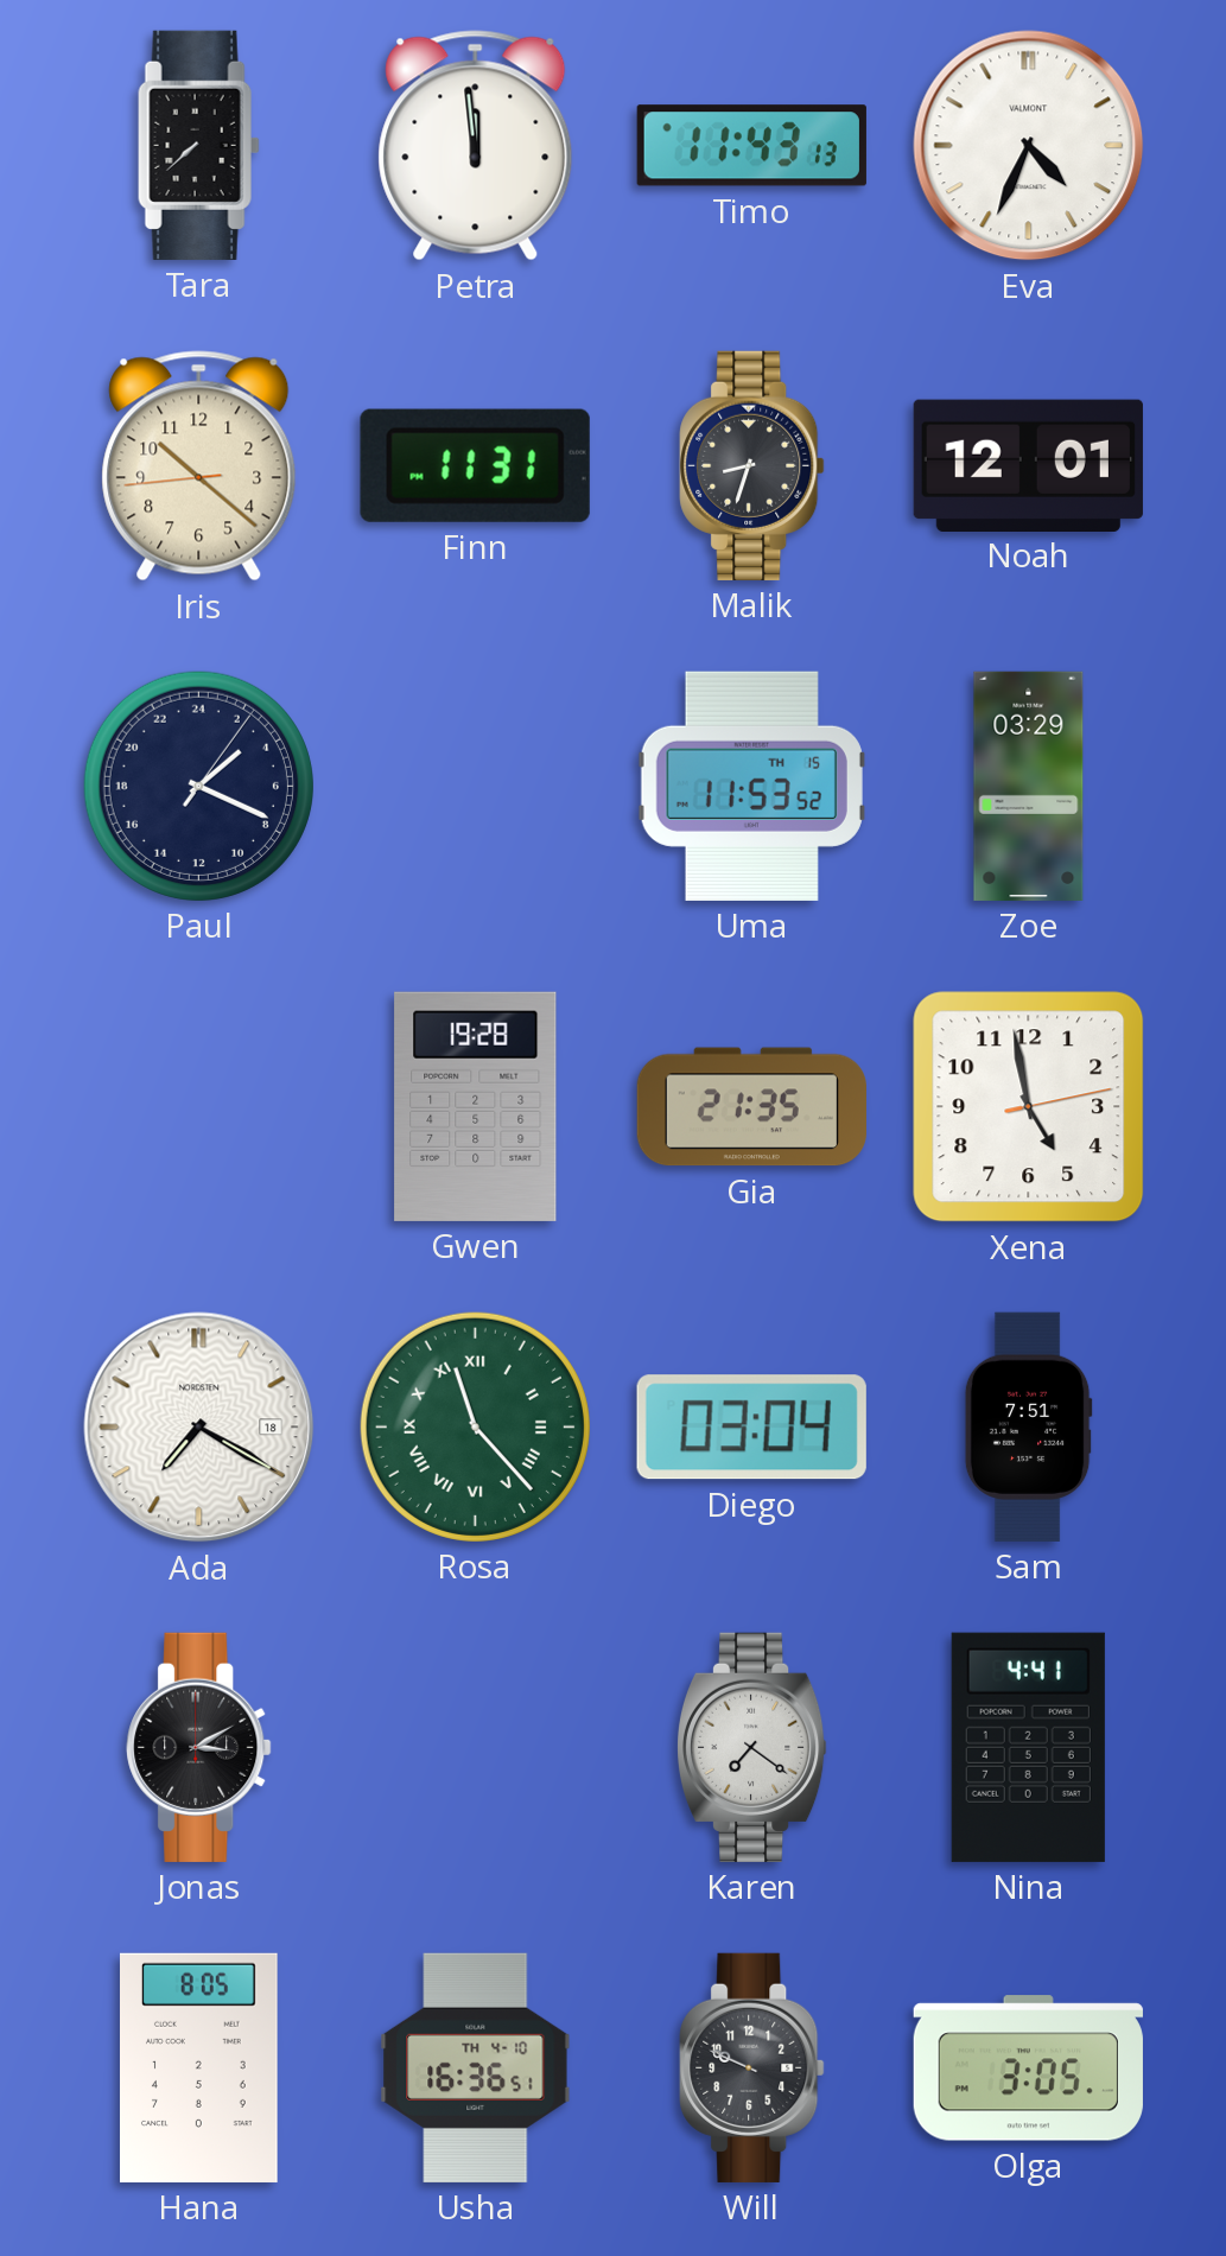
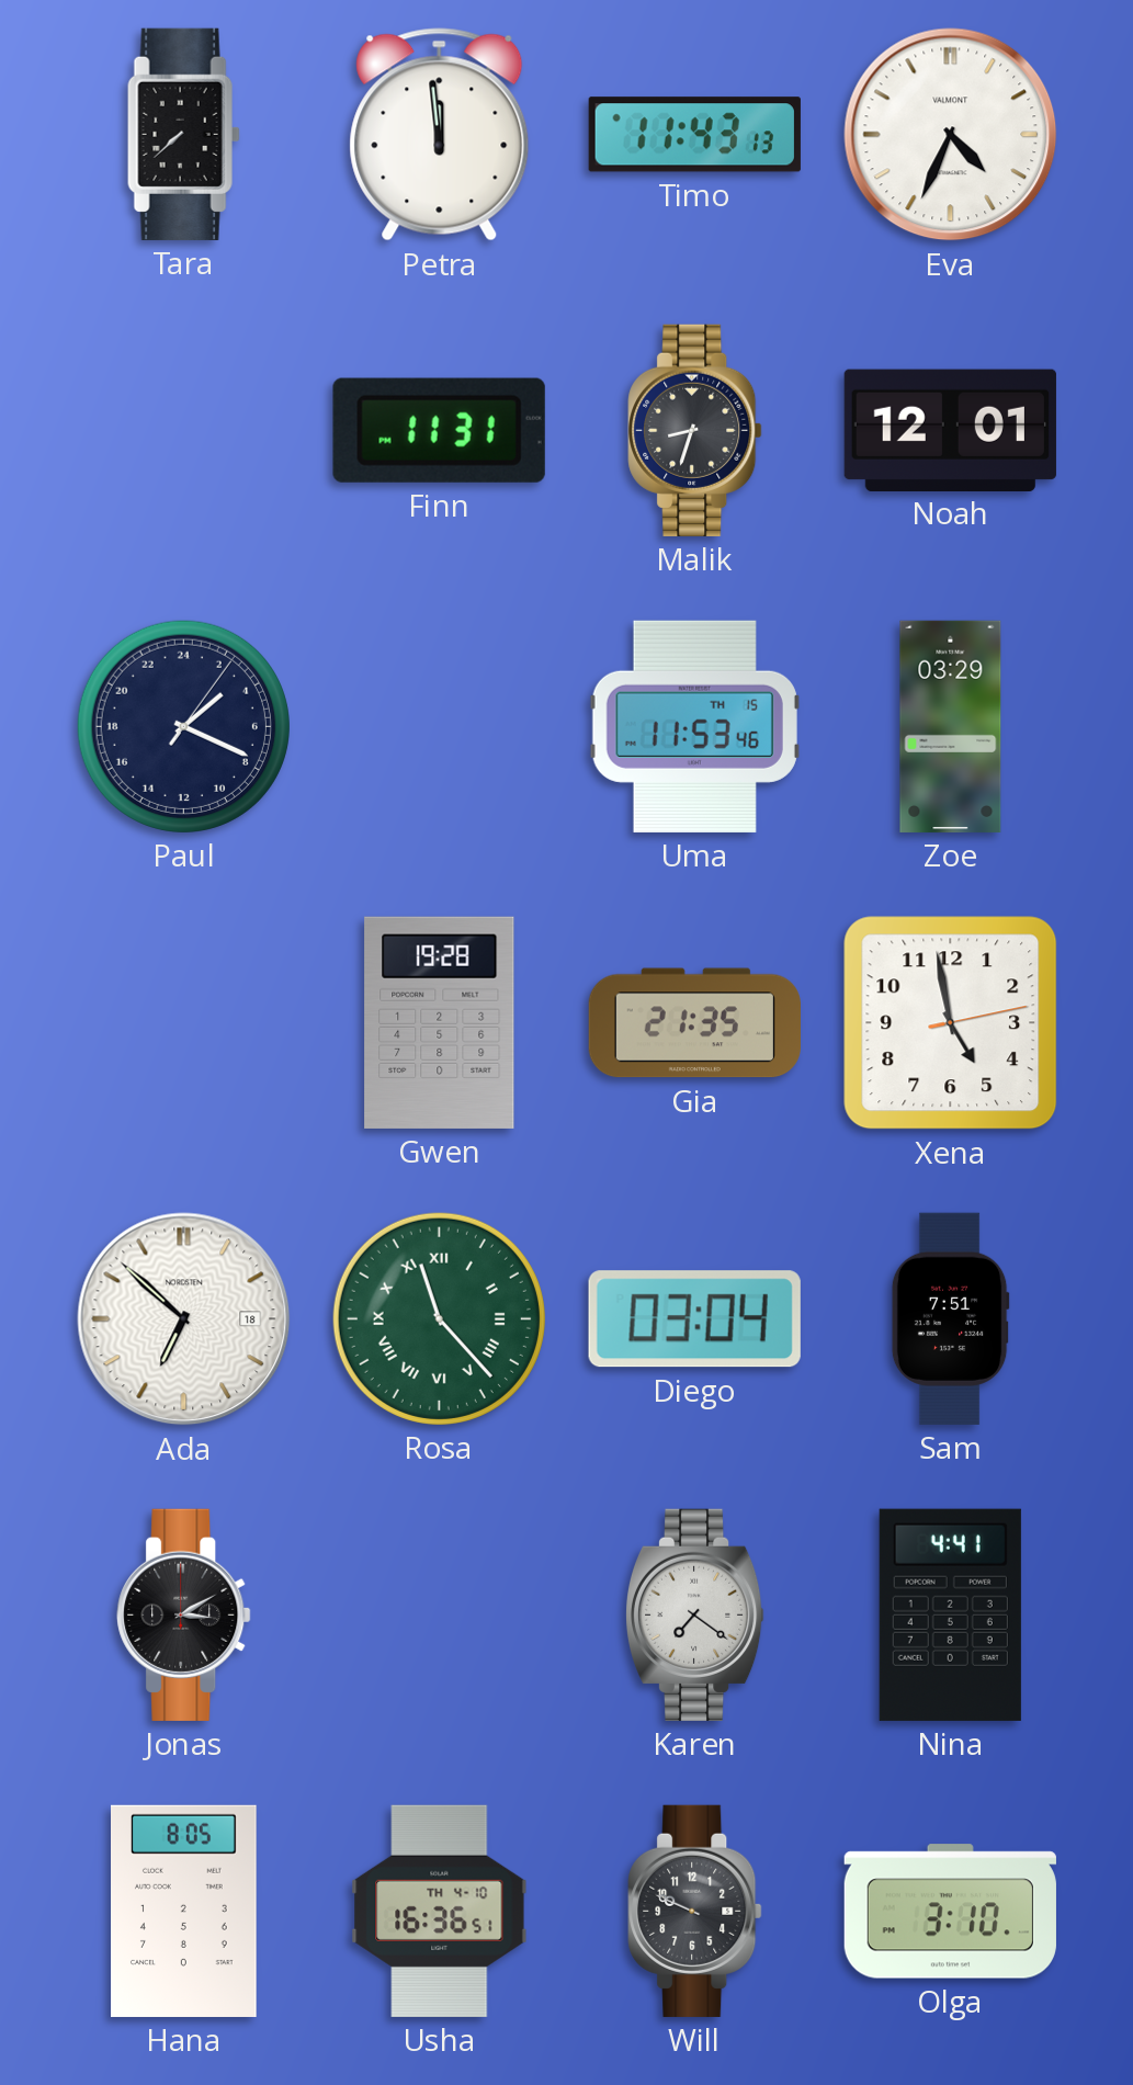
Iris: 10:21 -> none
Uma: 11:53:52 -> 11:53:46
Ada: 7:20 -> 6:52
Olga: 3:05 -> 3:10
